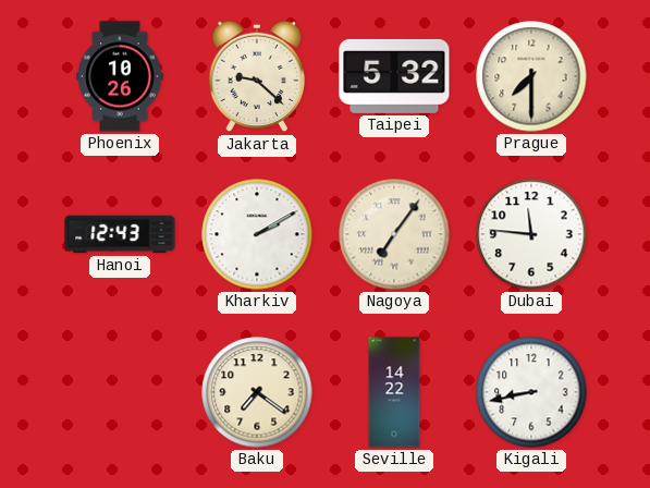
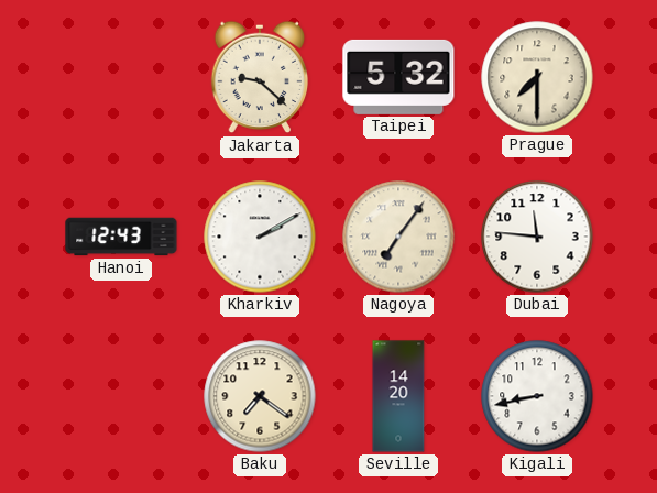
Phoenix: 10:26 -> none
Seville: 14:22 -> 14:20
